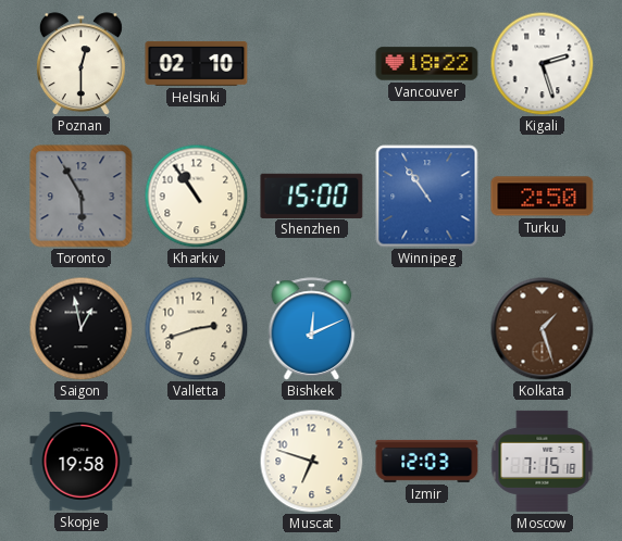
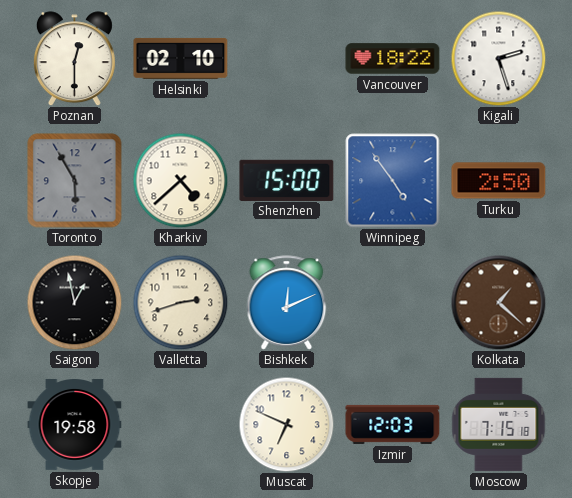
Kharkiv: 10:54 -> 4:38
Winnipeg: 10:54 -> 4:54
Kolkata: 1:27 -> 1:22
Muscat: 6:48 -> 6:49
